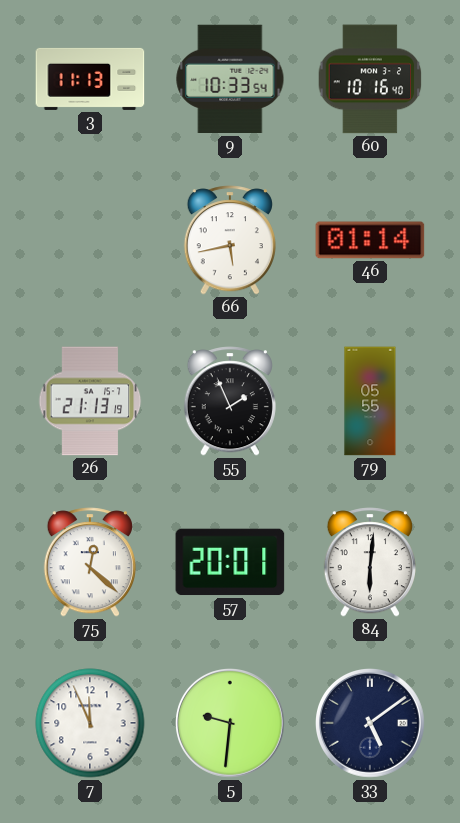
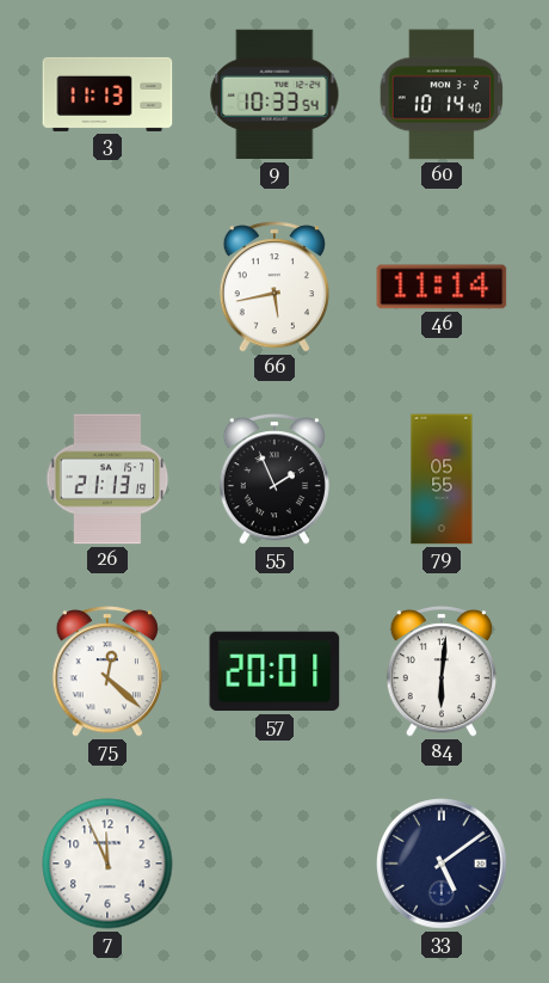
60: 10:16 -> 10:14
46: 01:14 -> 11:14
5: 9:31 -> none
